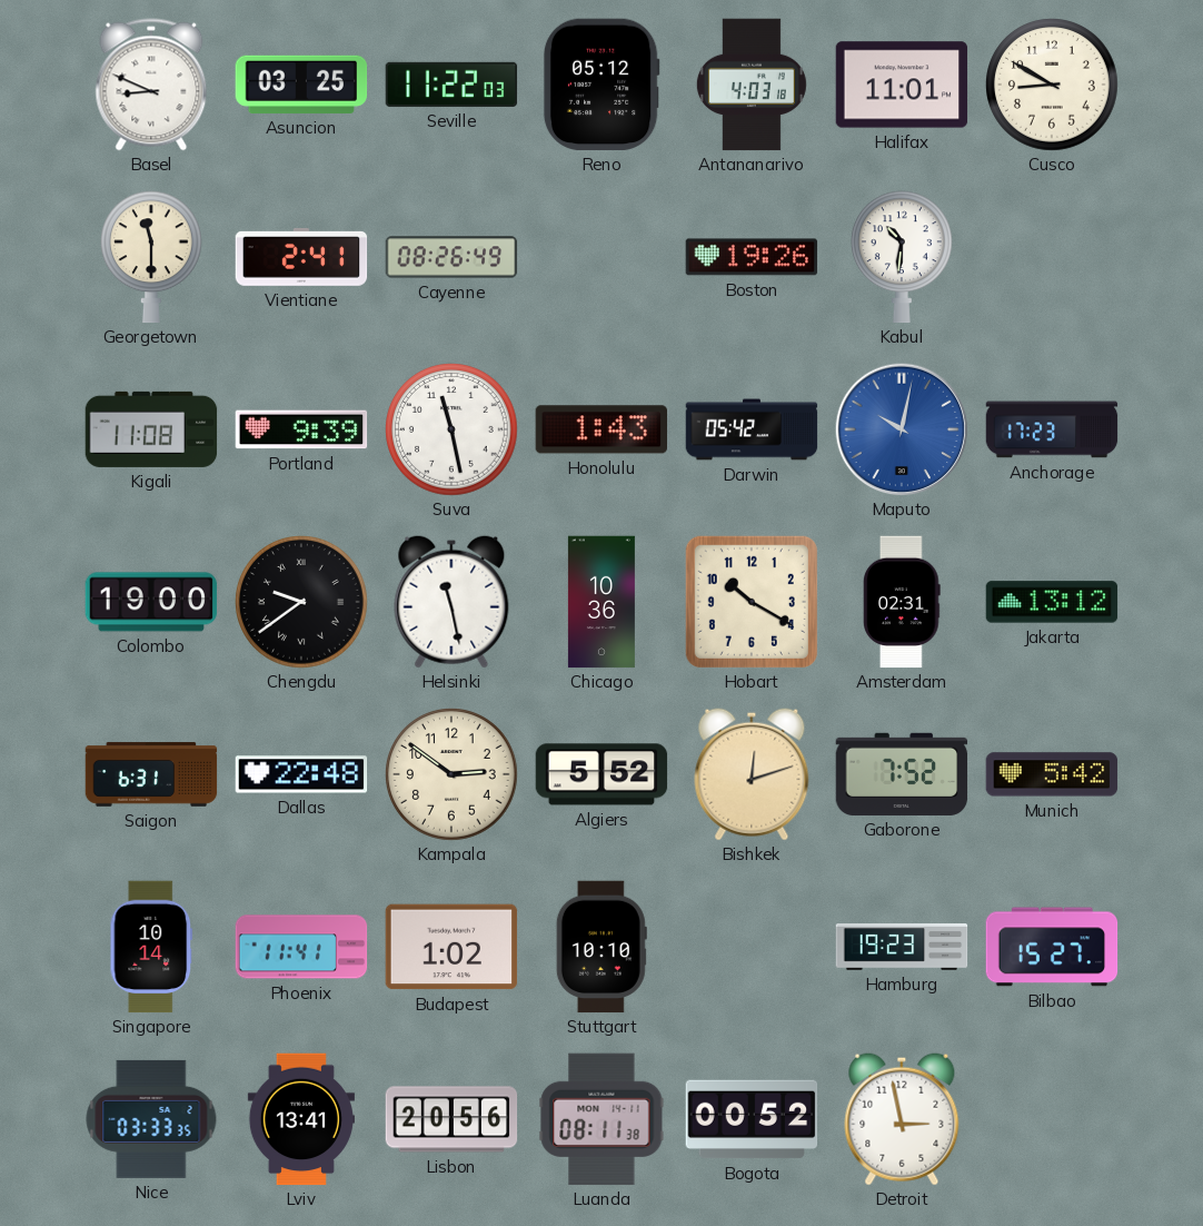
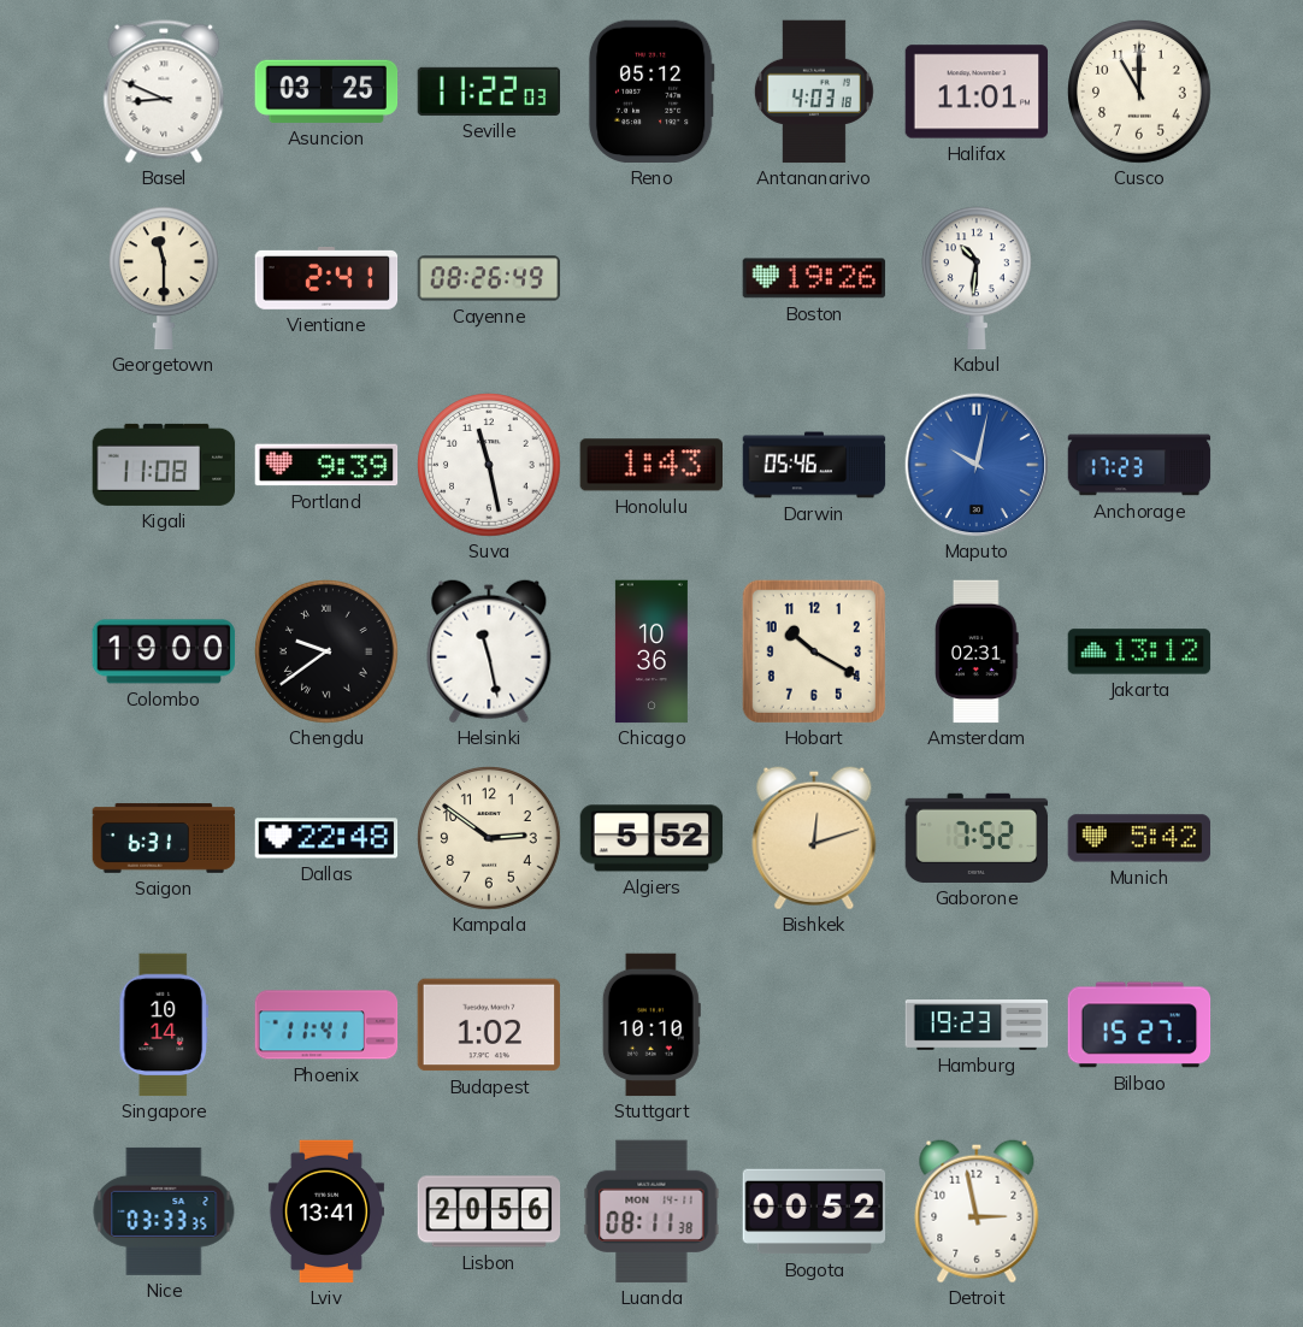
Cusco: 8:50 -> 11:00
Darwin: 05:42 -> 05:46
